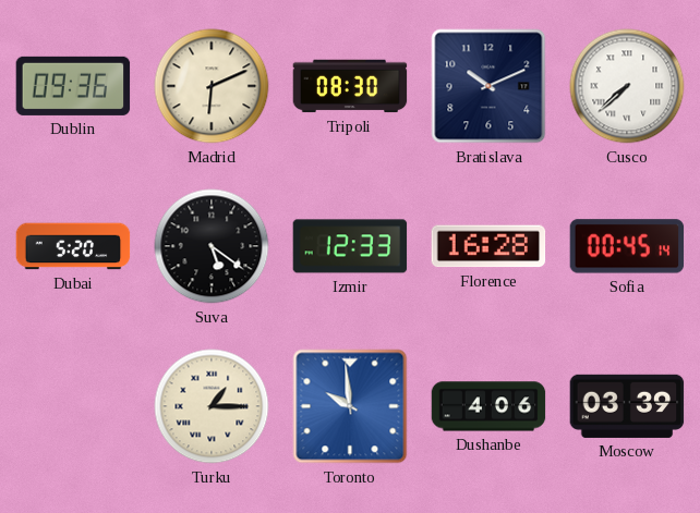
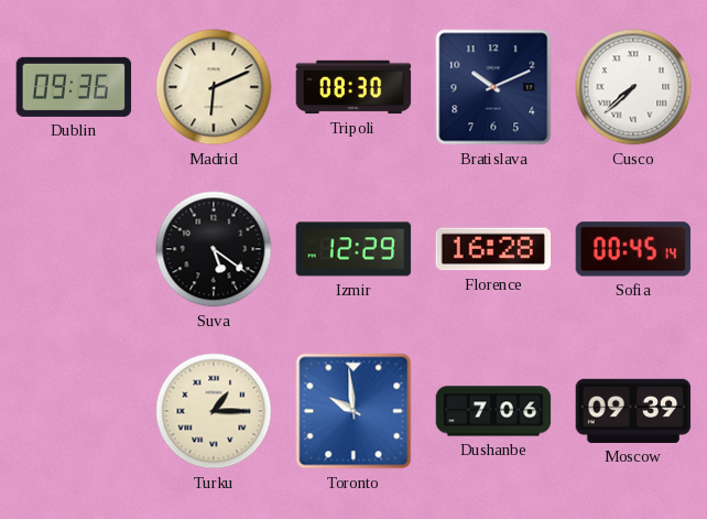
Dubai: 5:20 -> none
Izmir: 12:33 -> 12:29
Dushanbe: 4:06 -> 7:06
Moscow: 03:39 -> 09:39
